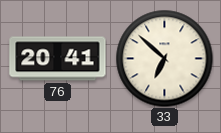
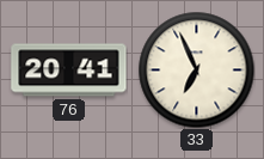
33: 6:52 -> 6:56
